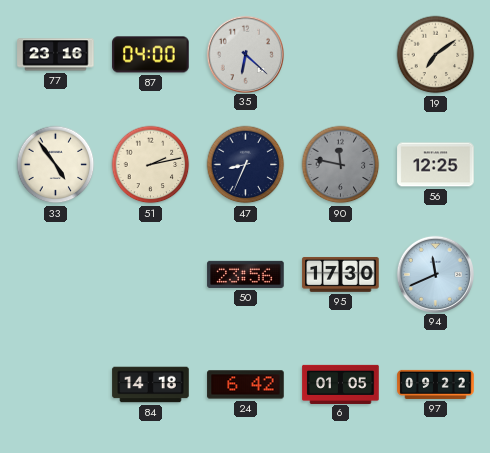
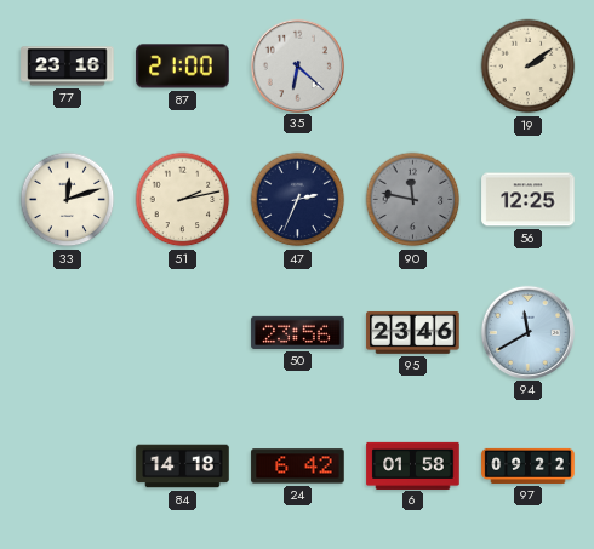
87: 04:00 -> 21:00
19: 7:09 -> 2:09
33: 4:54 -> 12:12
47: 8:34 -> 2:34
95: 17:30 -> 23:46
94: 11:41 -> 11:40
6: 01:05 -> 01:58
